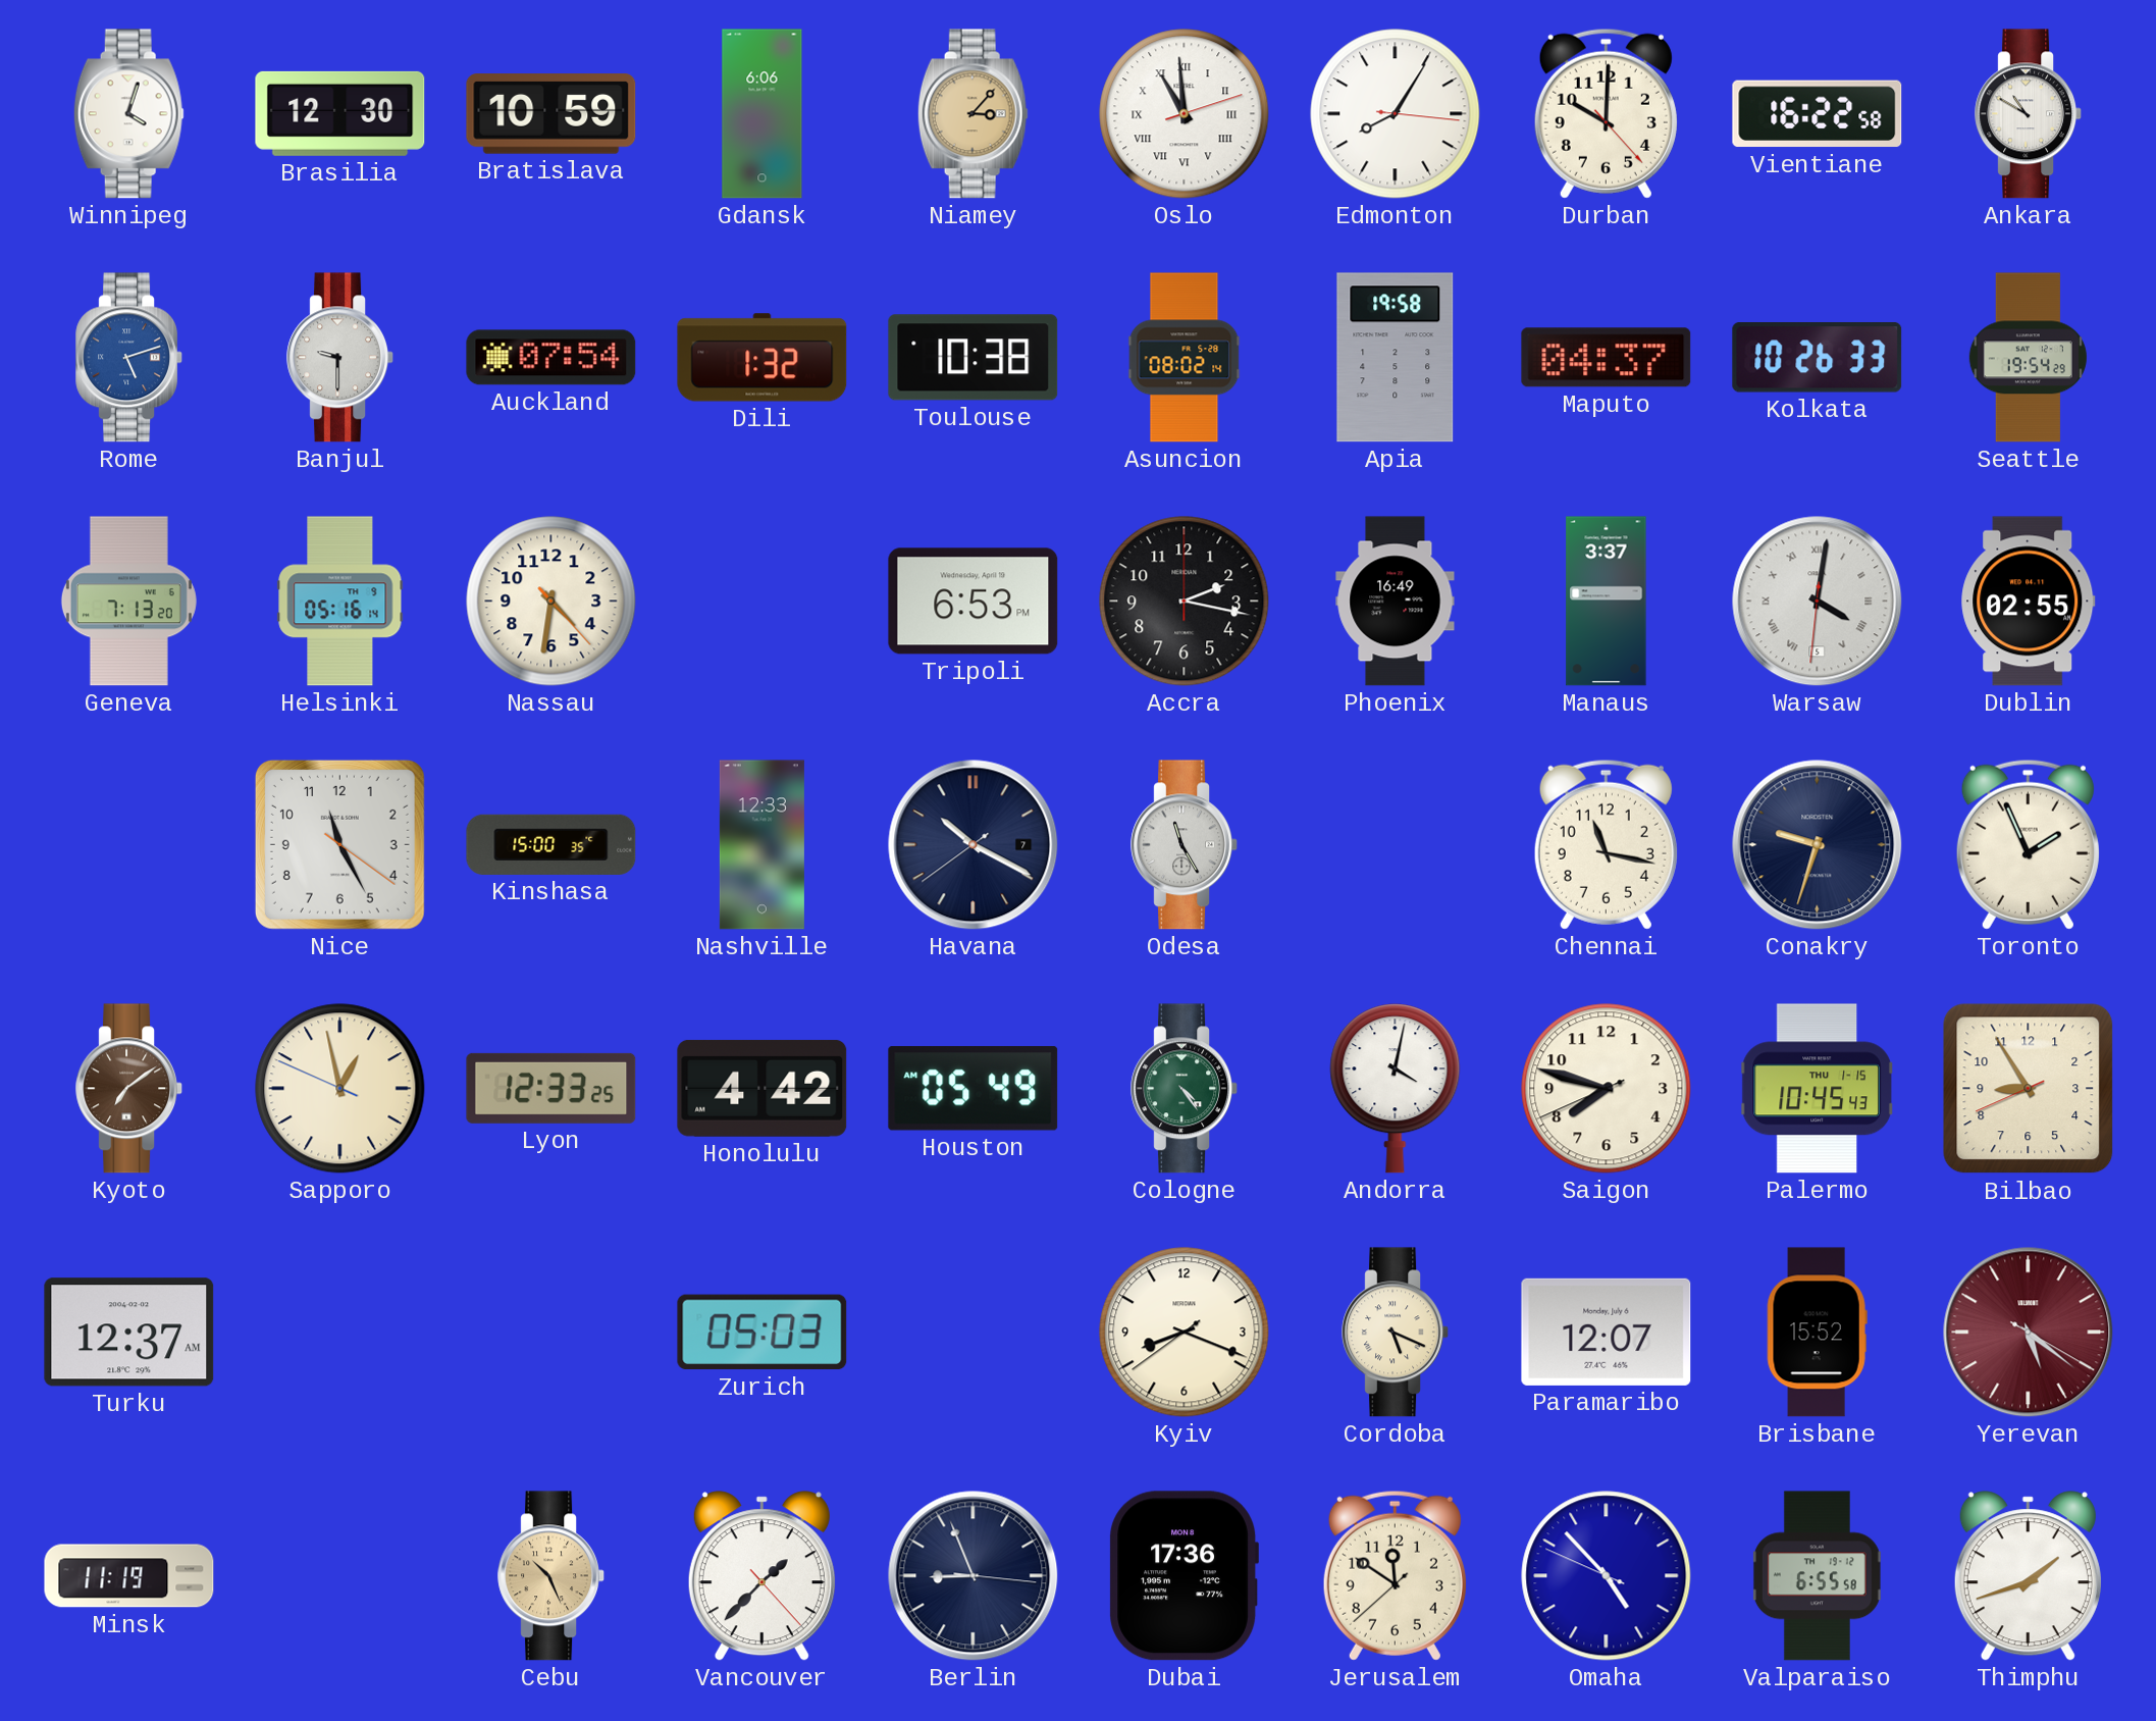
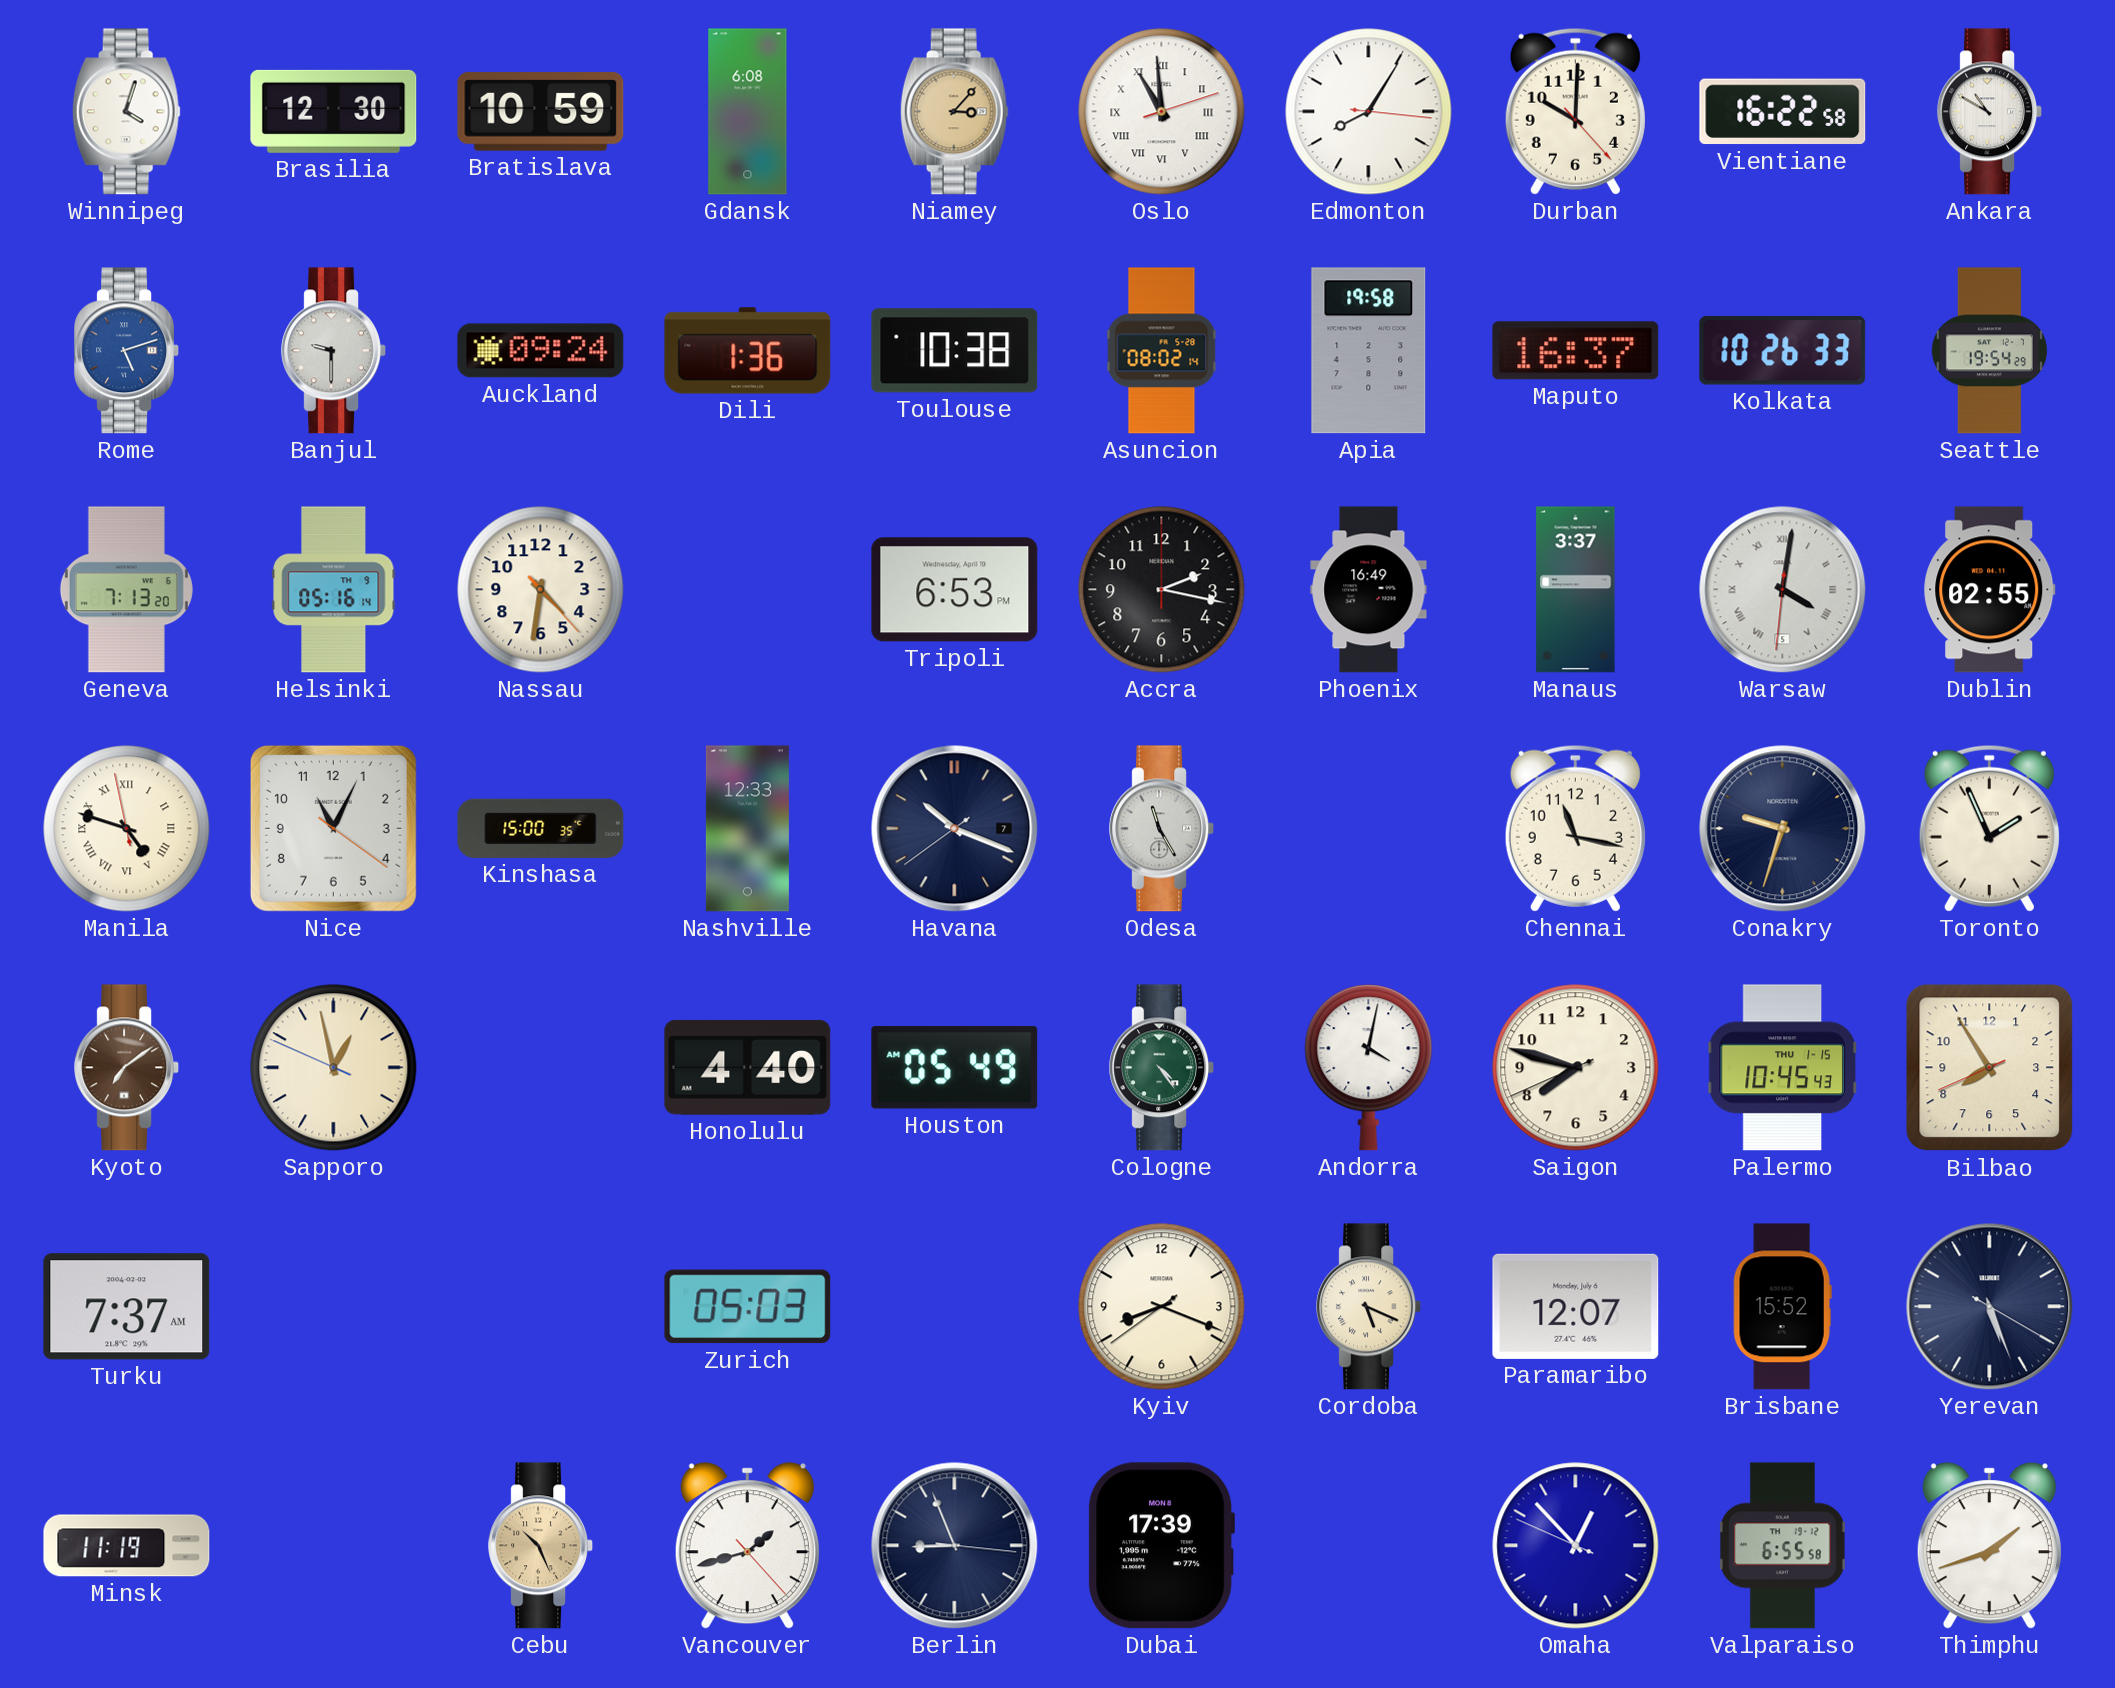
Gdansk: 6:06 -> 6:08
Auckland: 07:54 -> 09:24
Dili: 1:32 -> 1:36
Maputo: 04:37 -> 16:37
Manila: none -> 4:47
Nice: 11:25 -> 11:04
Havana: 10:19 -> 10:18
Lyon: 12:33 -> none
Honolulu: 4:42 -> 4:40
Bilbao: 8:54 -> 7:54
Turku: 12:37 -> 7:37
Yerevan: 5:21 -> 5:26
Yerevan dial: burgundy -> navy
Vancouver: 1:37 -> 1:42
Dubai: 17:36 -> 17:39
Jerusalem: 11:50 -> none
Omaha: 4:52 -> 12:52
